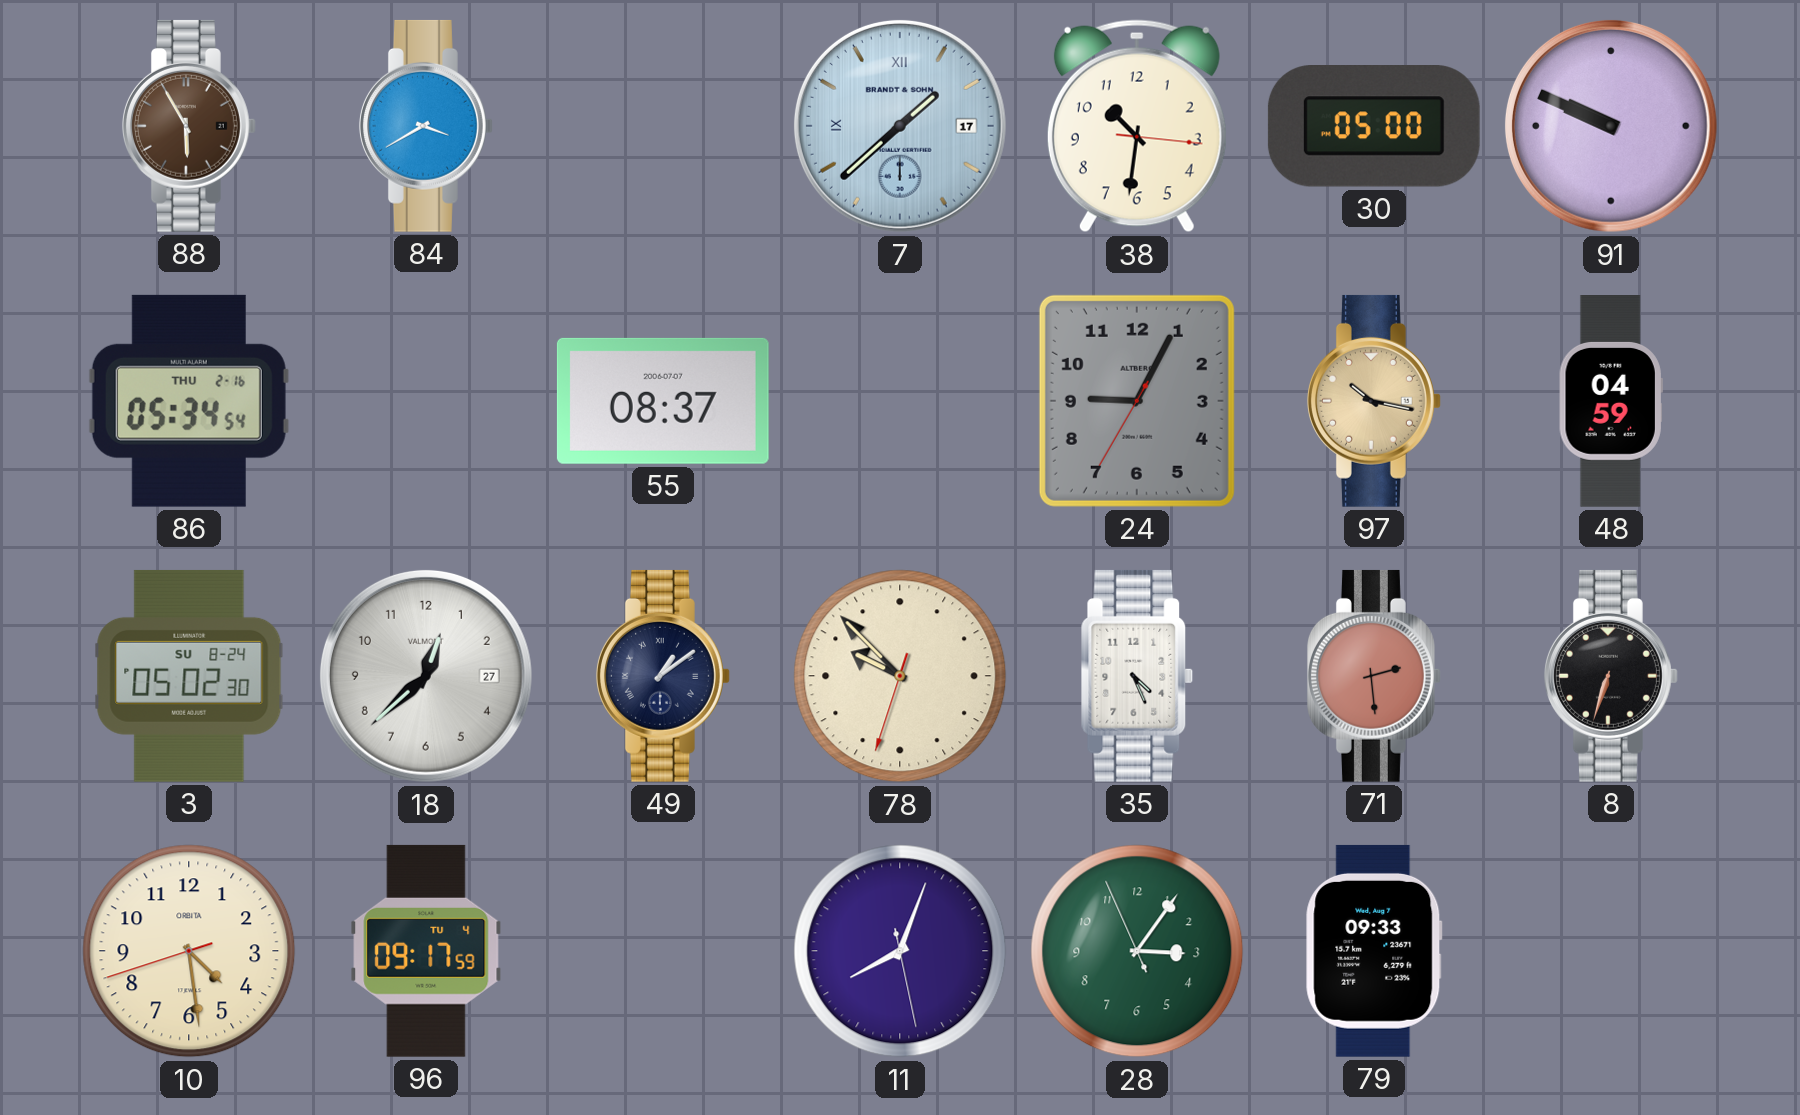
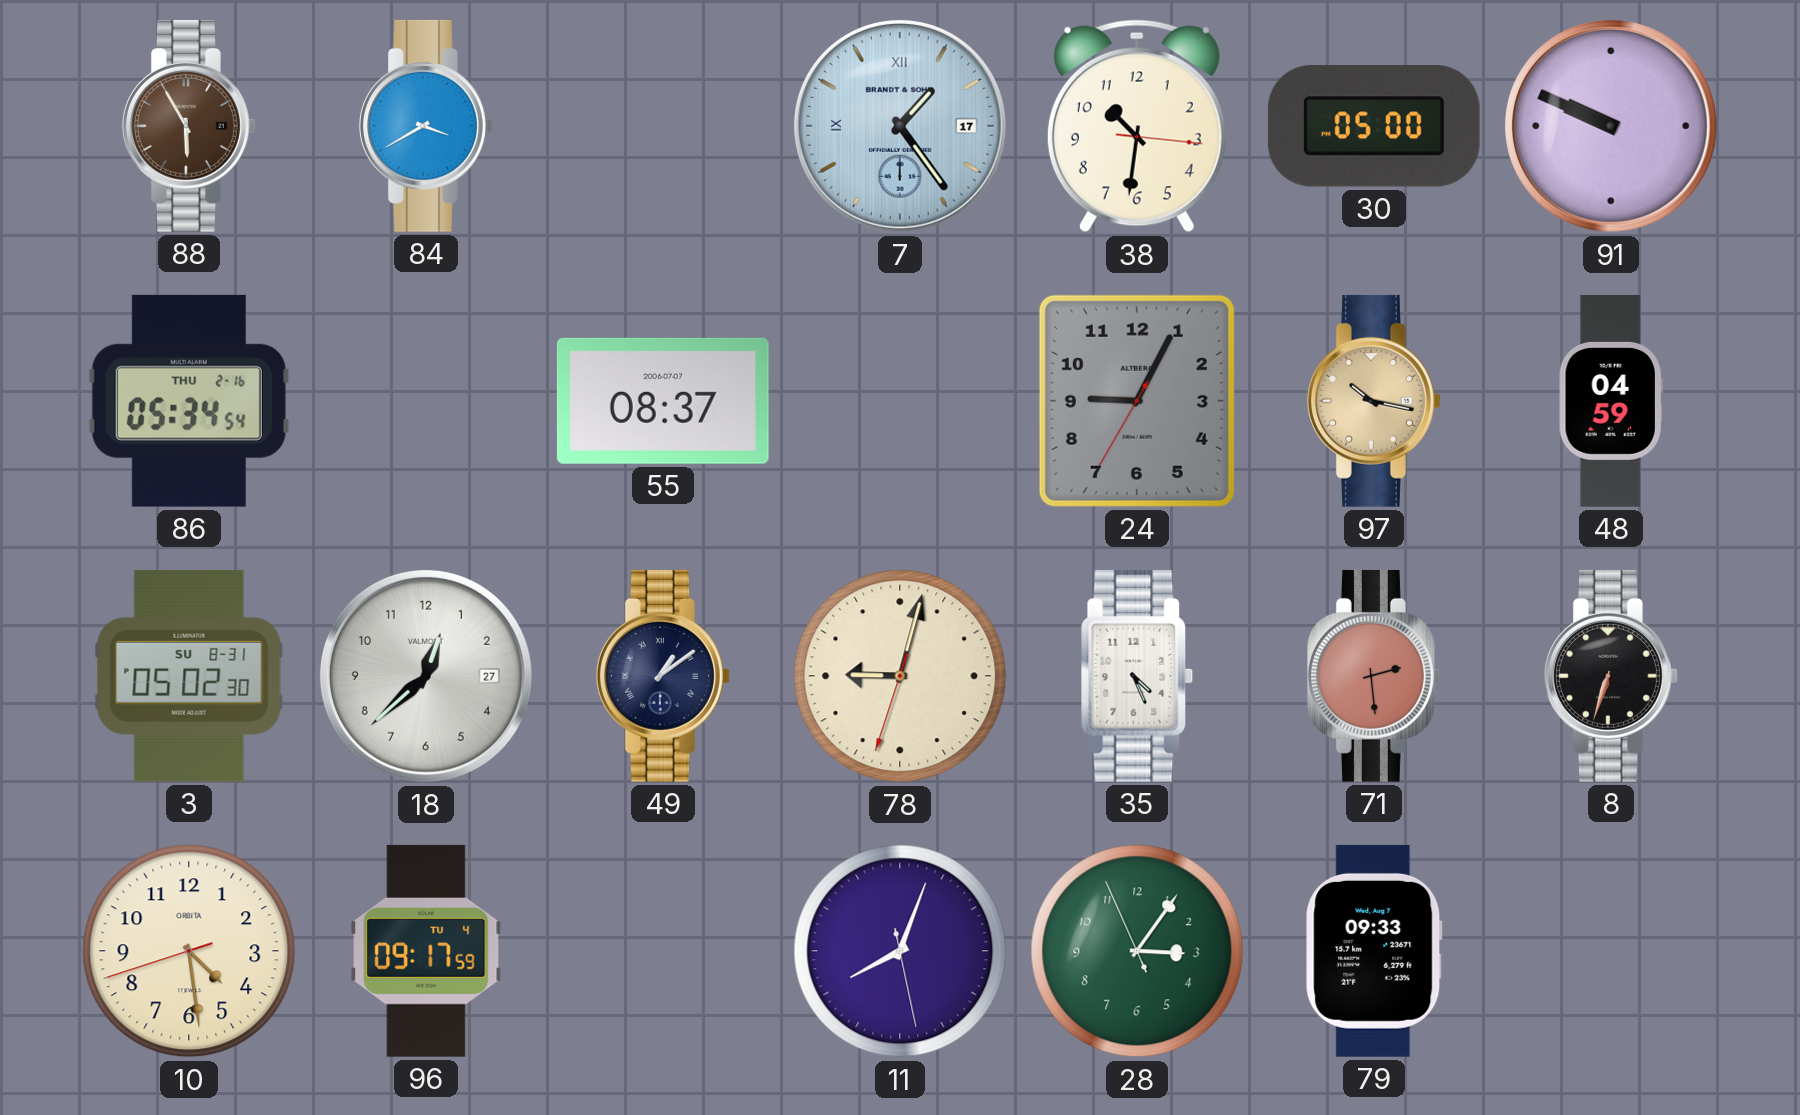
7: 1:38 -> 1:24
3 date: SU 8-24 -> SU 8-31
78: 9:52 -> 9:02
